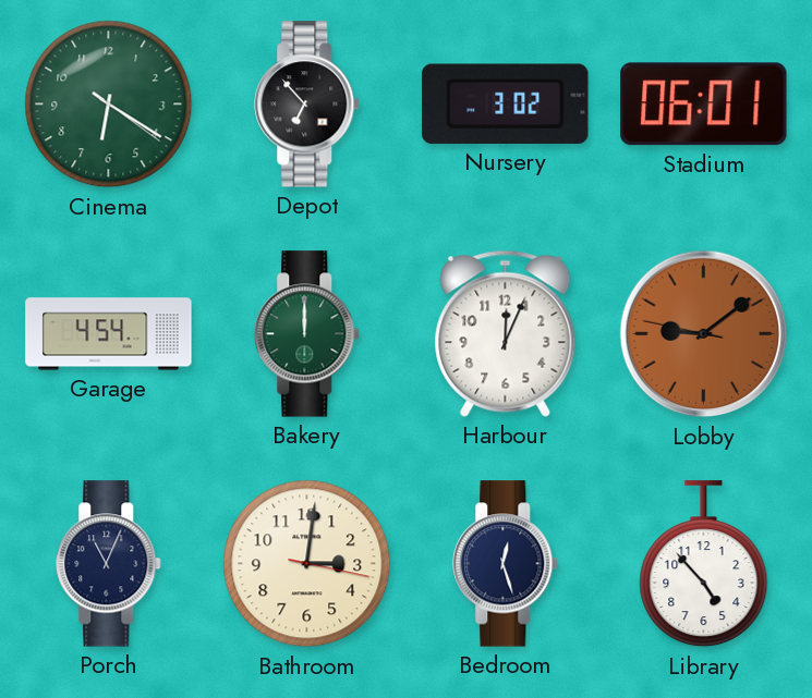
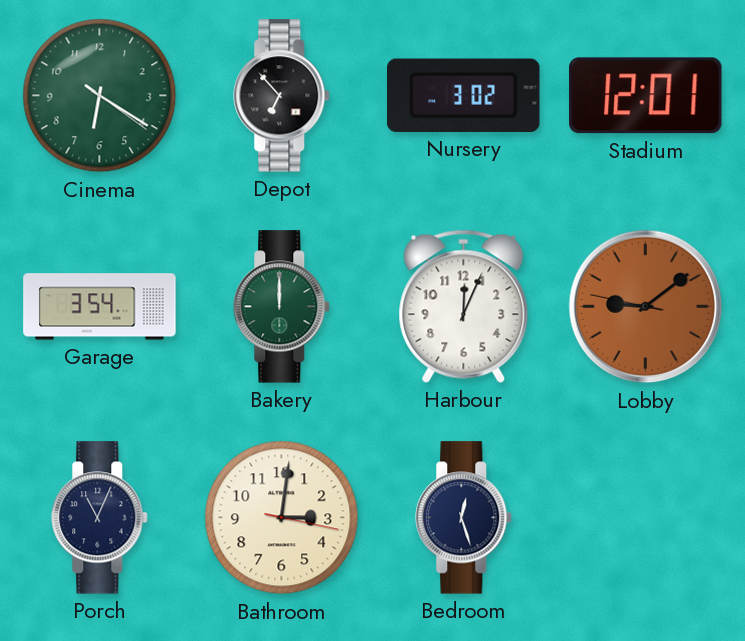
Stadium: 06:01 -> 12:01
Garage: 4:54 -> 3:54
Library: 4:53 -> none
